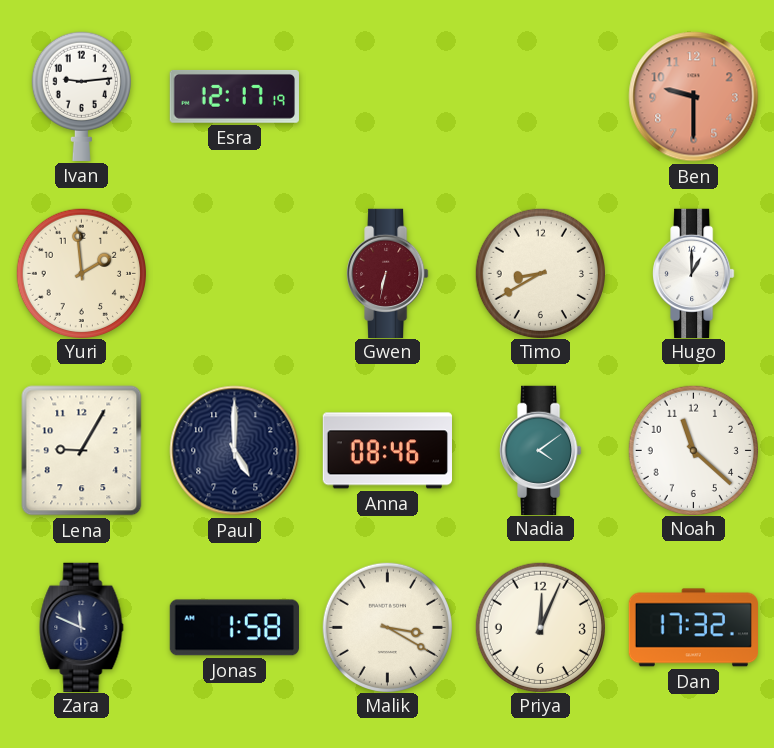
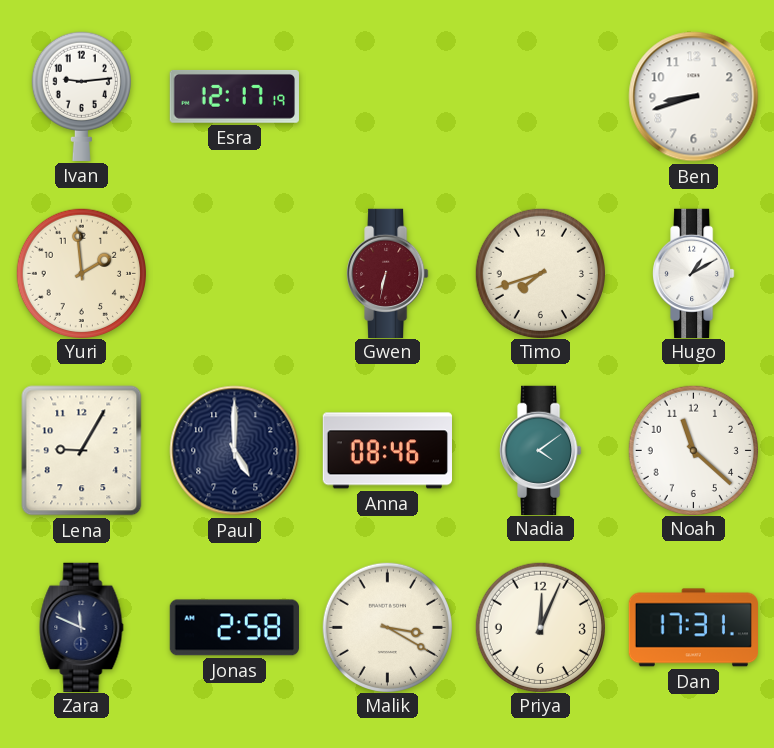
Ben: 9:30 -> 8:42
Ben dial: salmon -> white
Timo: 8:40 -> 7:42
Hugo: 1:00 -> 1:10
Jonas: 1:58 -> 2:58
Dan: 17:32 -> 17:31
